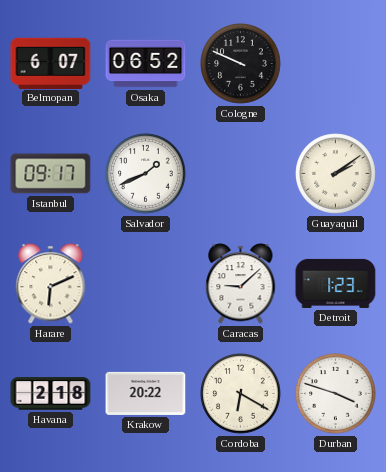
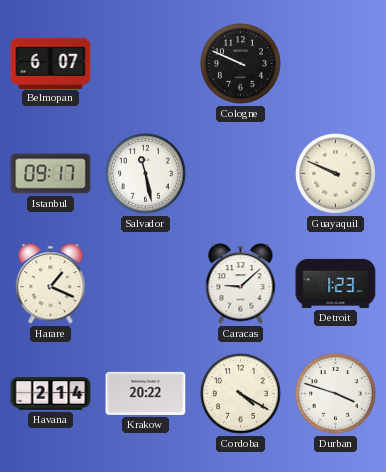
Osaka: 06:52 -> none
Salvador: 1:41 -> 11:28
Guayaquil: 2:09 -> 9:49
Harare: 6:11 -> 1:19
Havana: 2:18 -> 2:14
Cordoba: 6:20 -> 4:20
